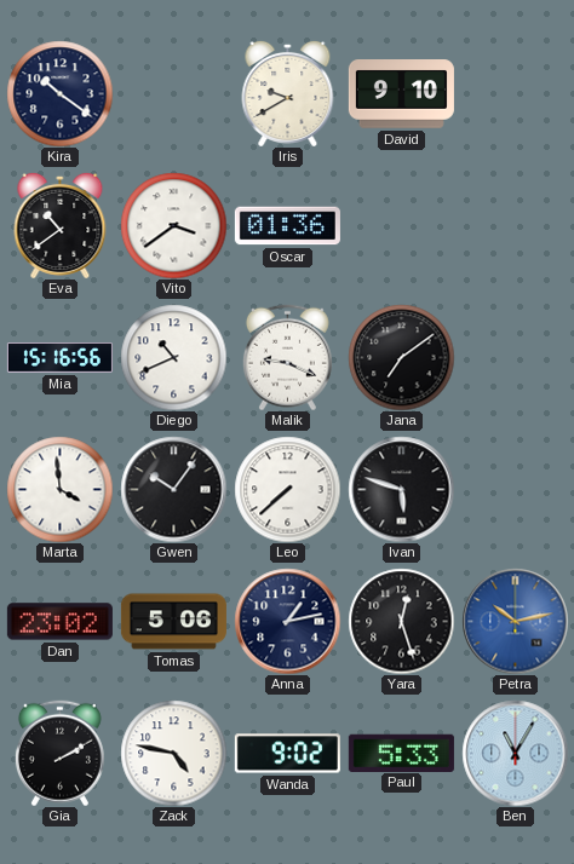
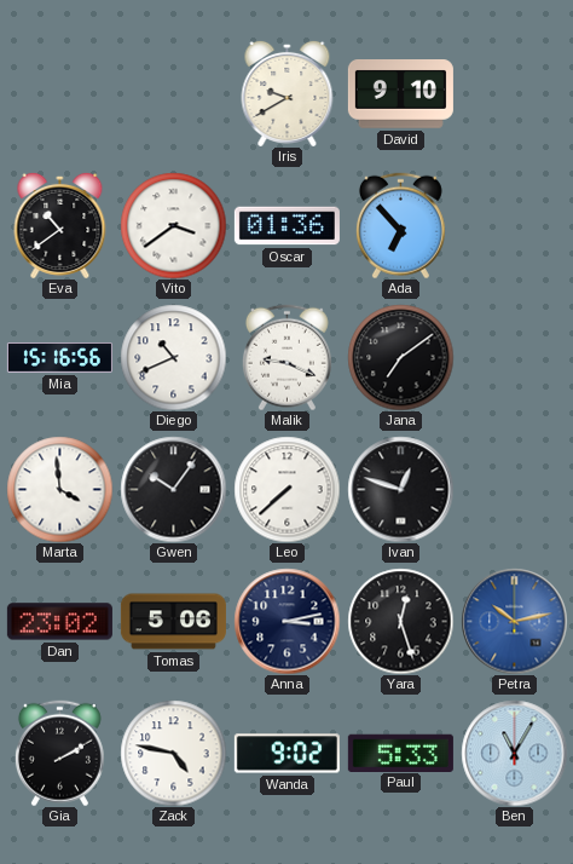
Kira: 10:21 -> none
Ada: none -> 6:53
Ivan: 5:48 -> 12:48
Anna: 1:13 -> 3:13
